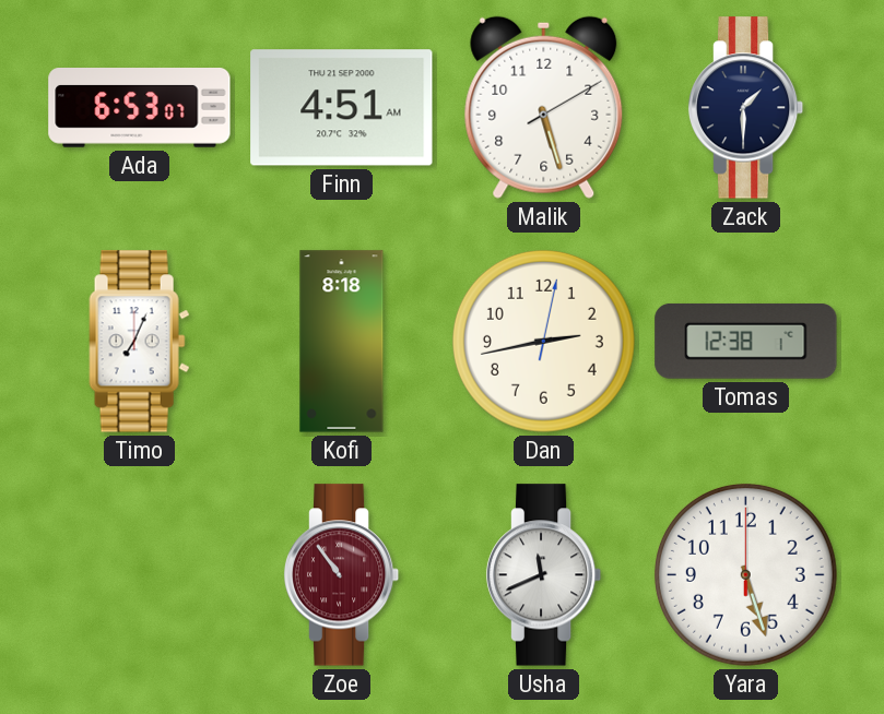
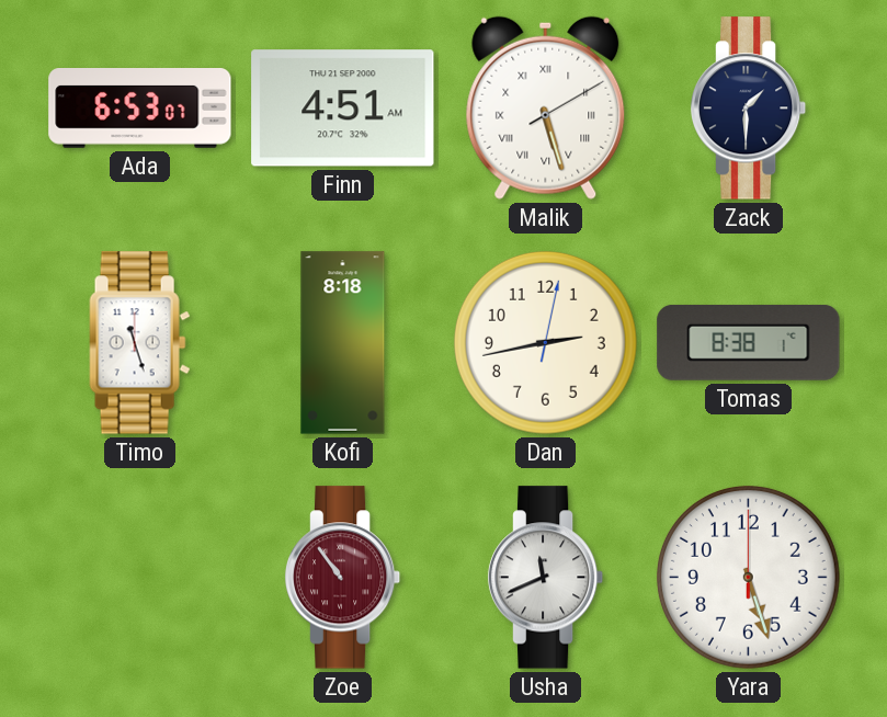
Malik numerals: Arabic -> Roman
Timo: 7:04 -> 11:27
Tomas: 12:38 -> 8:38
